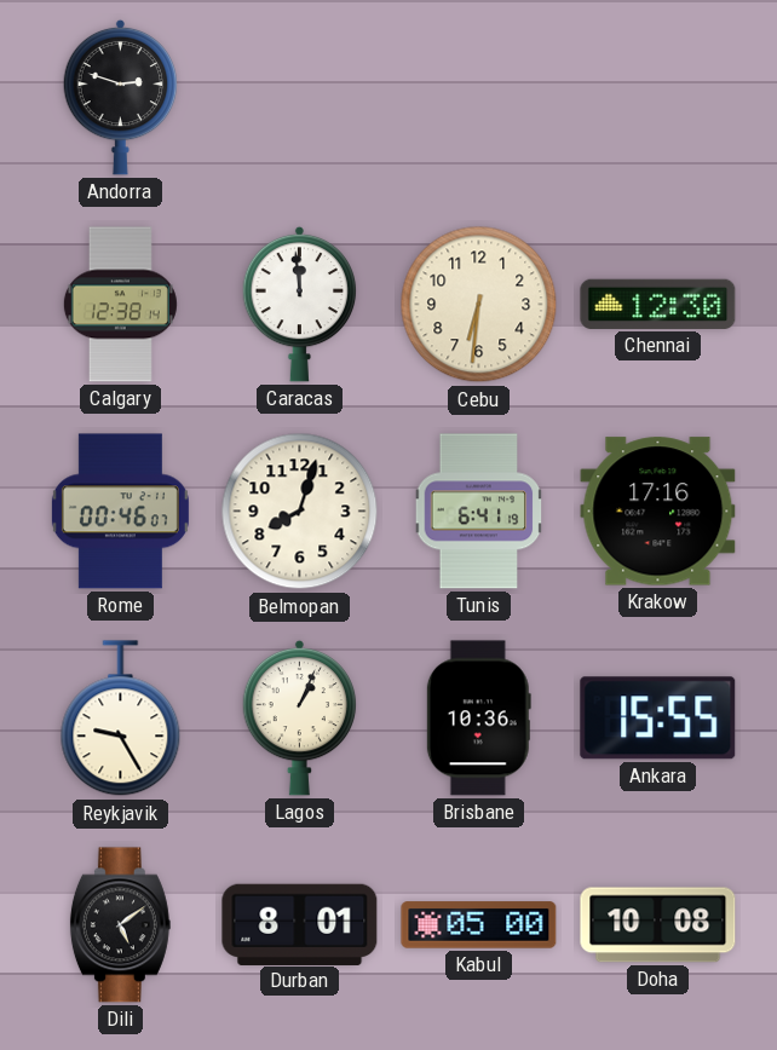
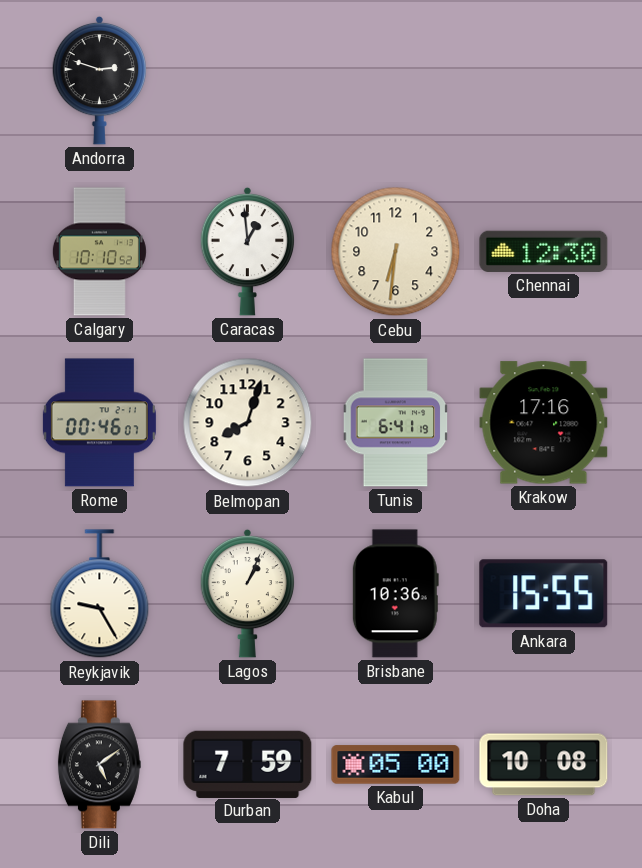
Calgary: 12:38 -> 10:10
Caracas: 11:59 -> 12:59
Durban: 8:01 -> 7:59
